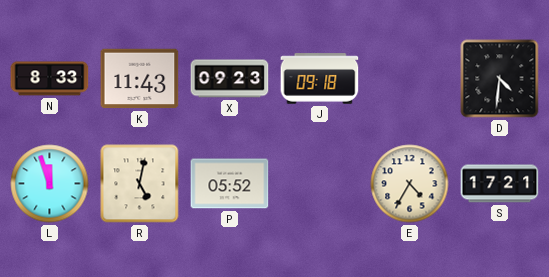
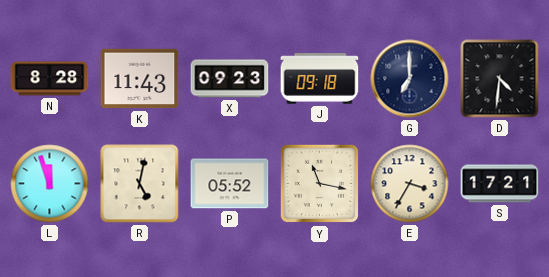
N: 8:33 -> 8:28
G: none -> 7:00
Y: none -> 11:17
E: 4:35 -> 3:35
